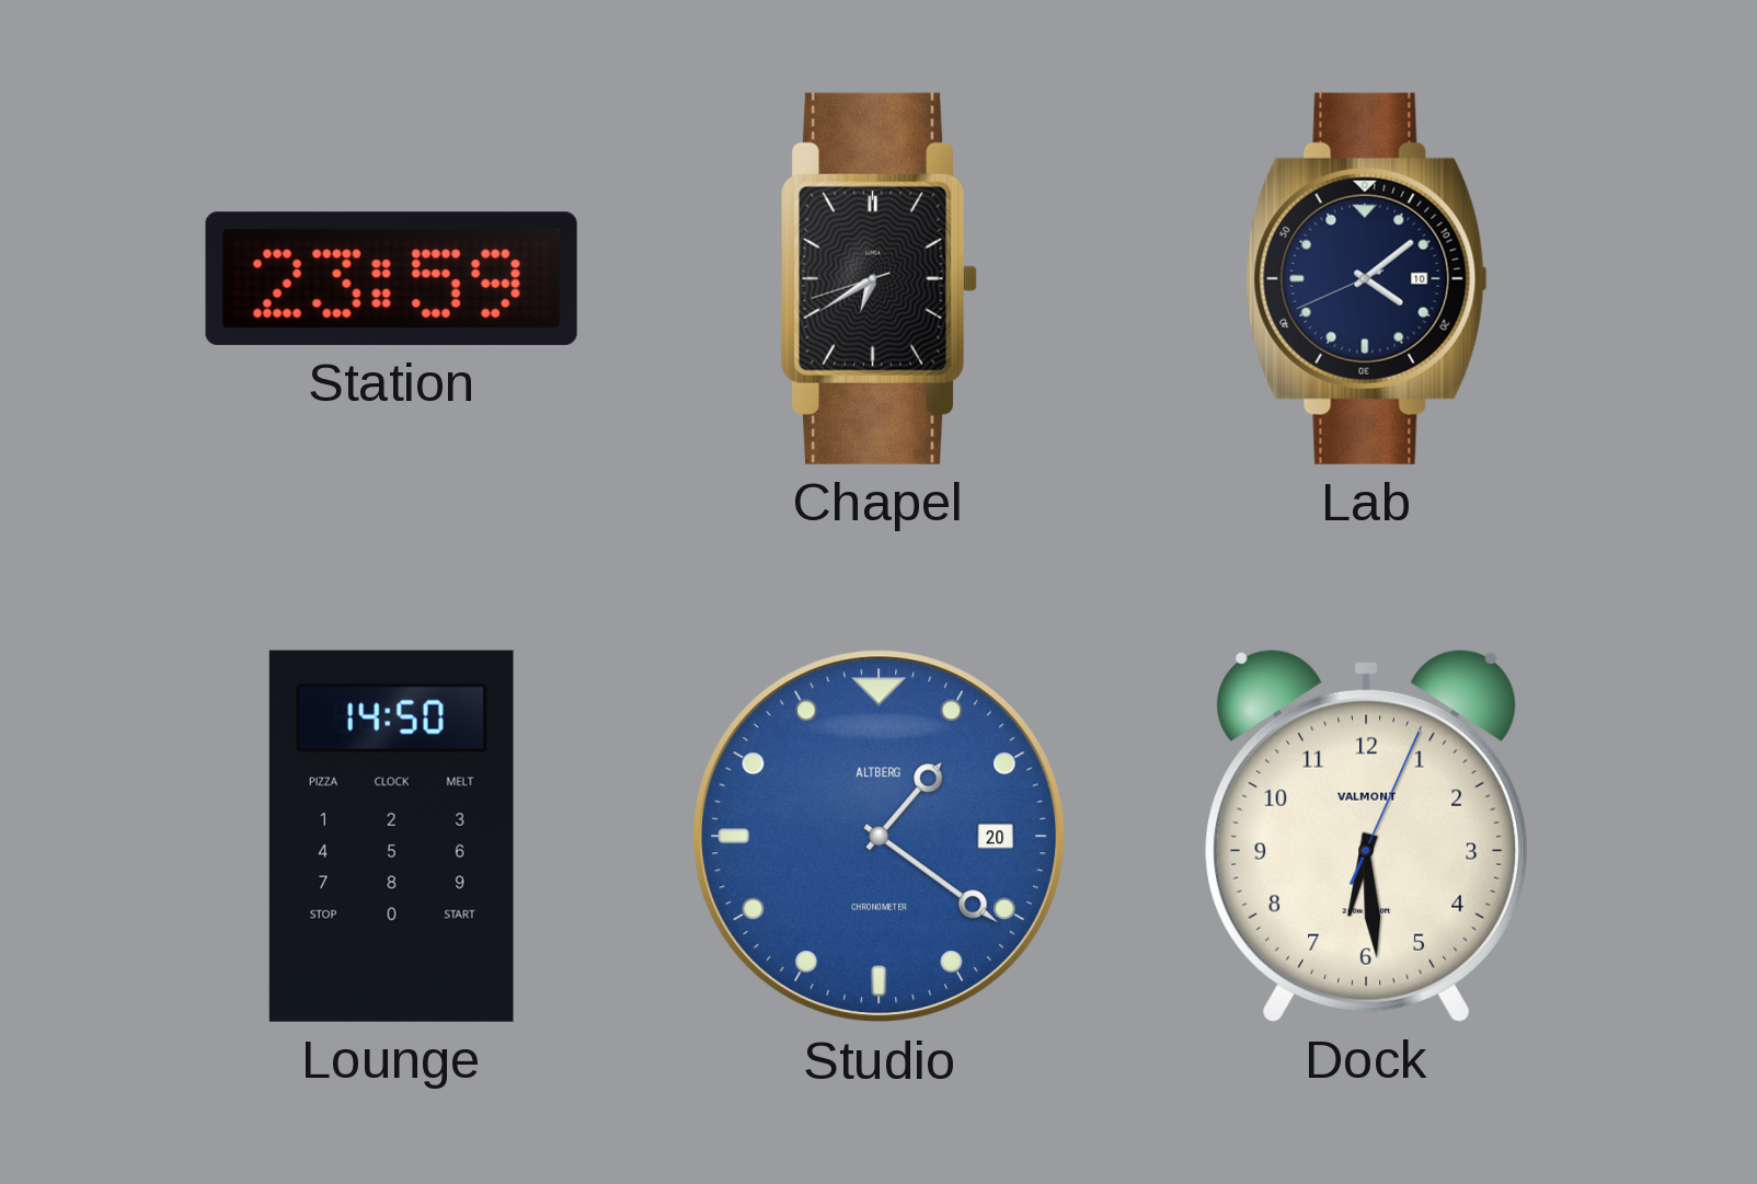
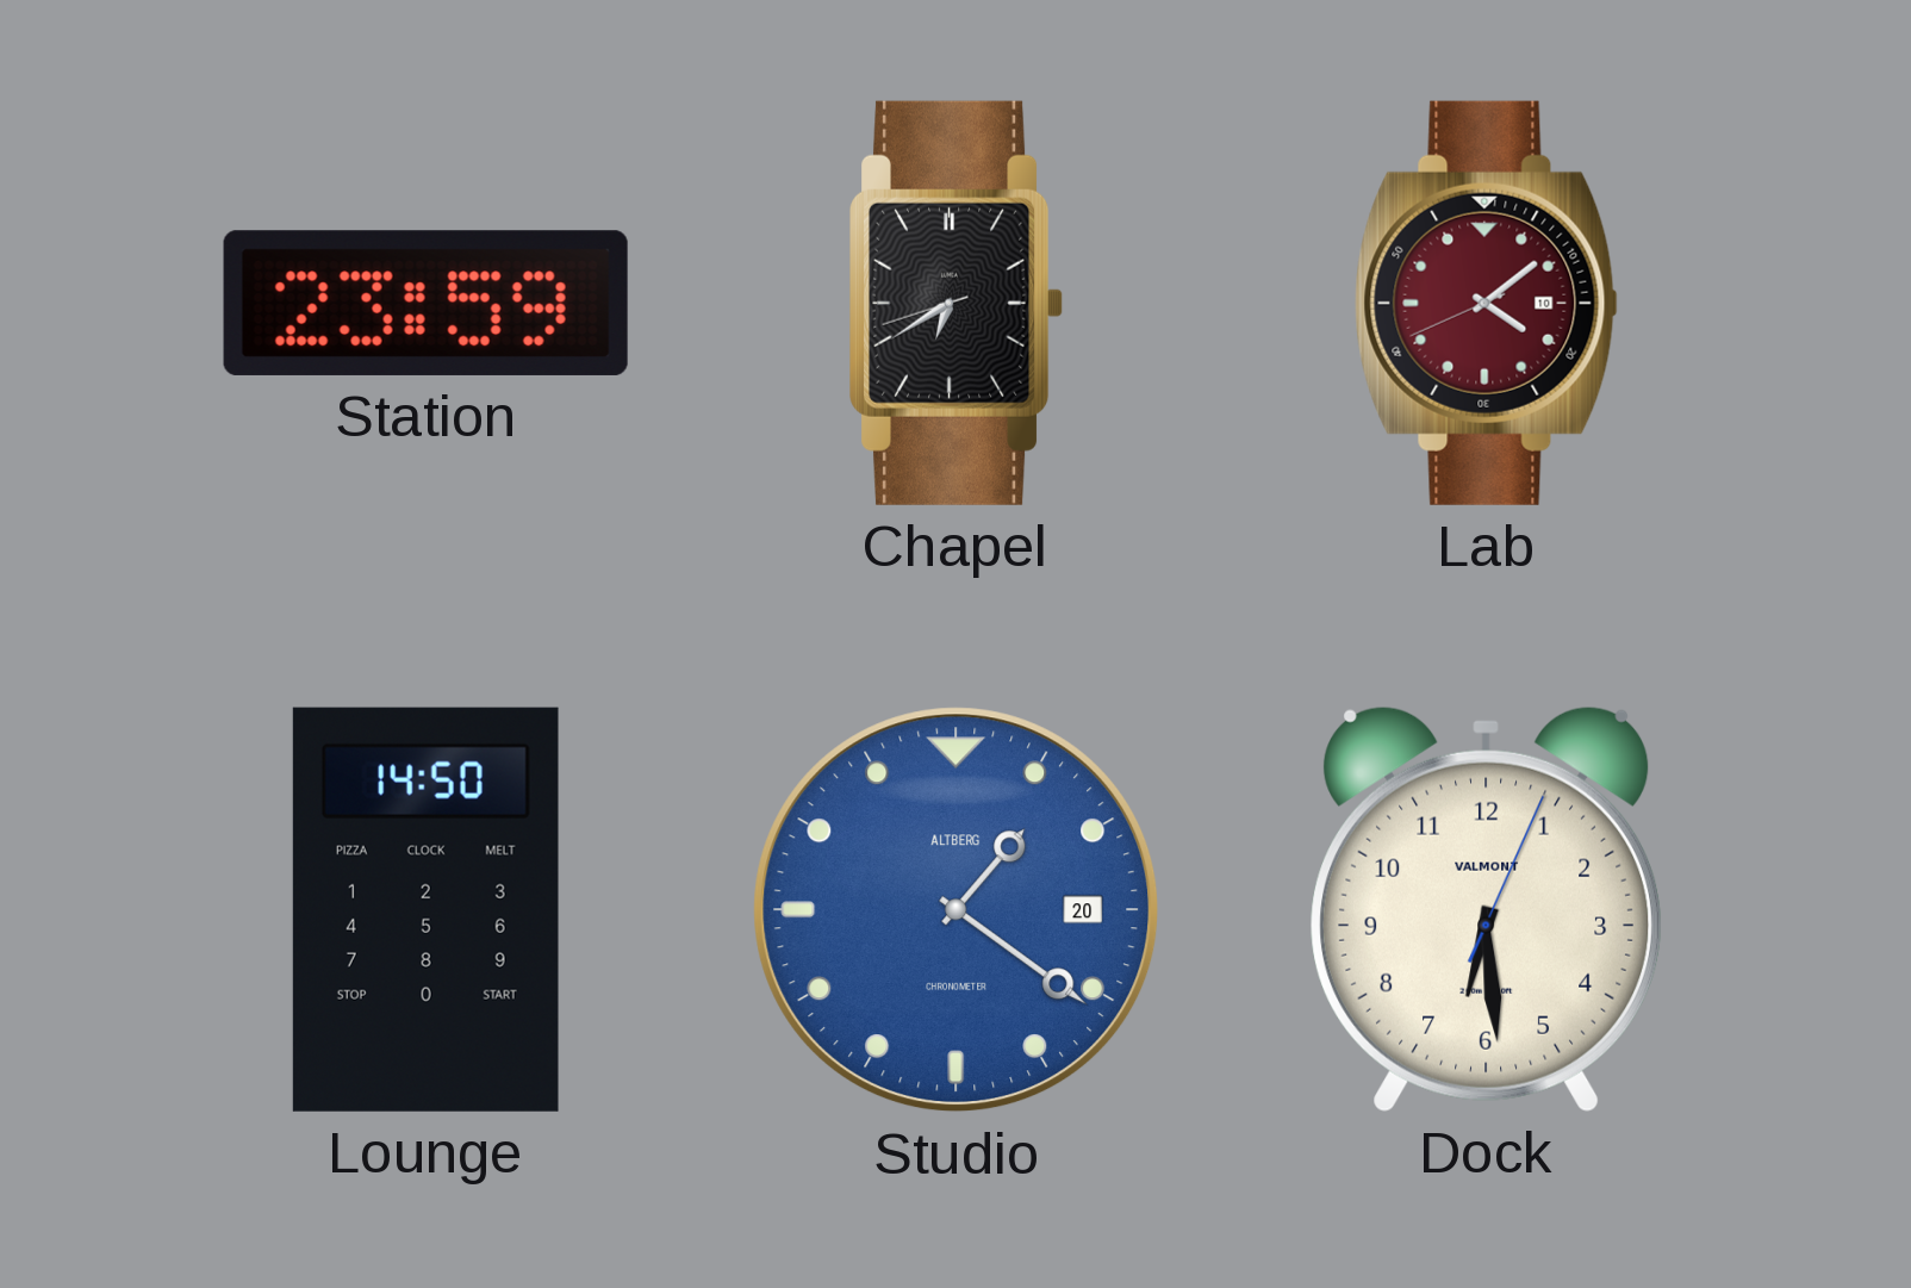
Lab dial: navy -> burgundy
